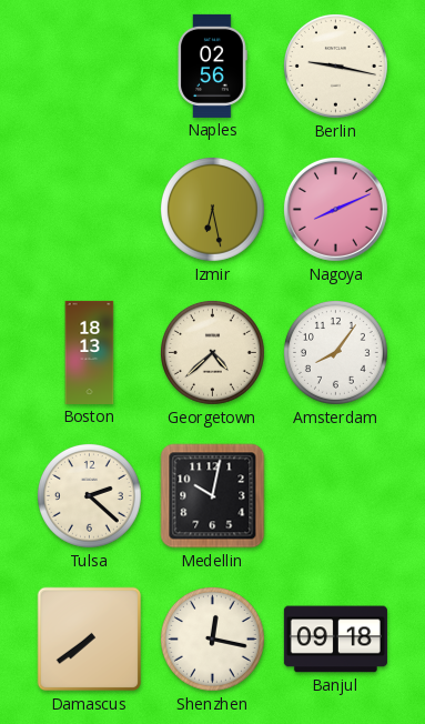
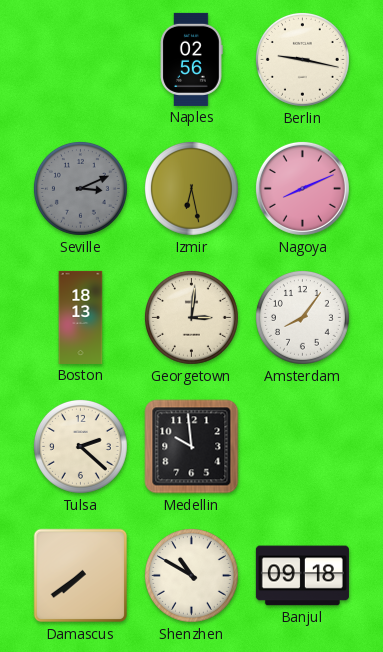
Seville: none -> 3:11
Georgetown: 4:38 -> 3:01
Medellin: 10:02 -> 9:59
Shenzhen: 12:17 -> 10:50
